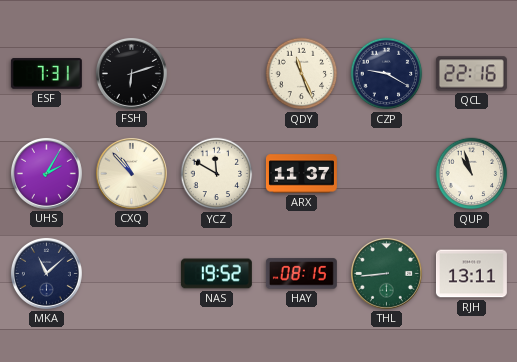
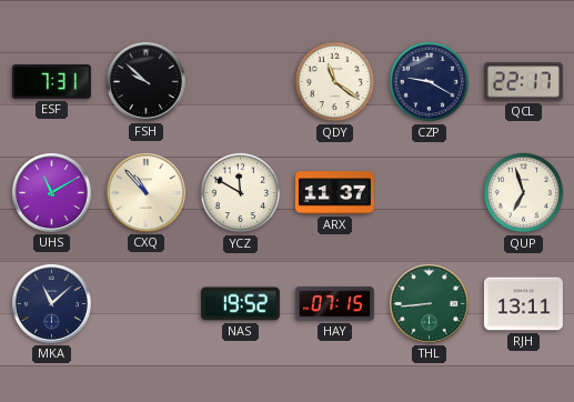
FSH: 6:12 -> 9:52
QDY: 11:26 -> 11:21
QCL: 22:16 -> 22:17
UHS: 2:05 -> 11:10
QUP: 10:57 -> 6:57
HAY: 08:15 -> 07:15
